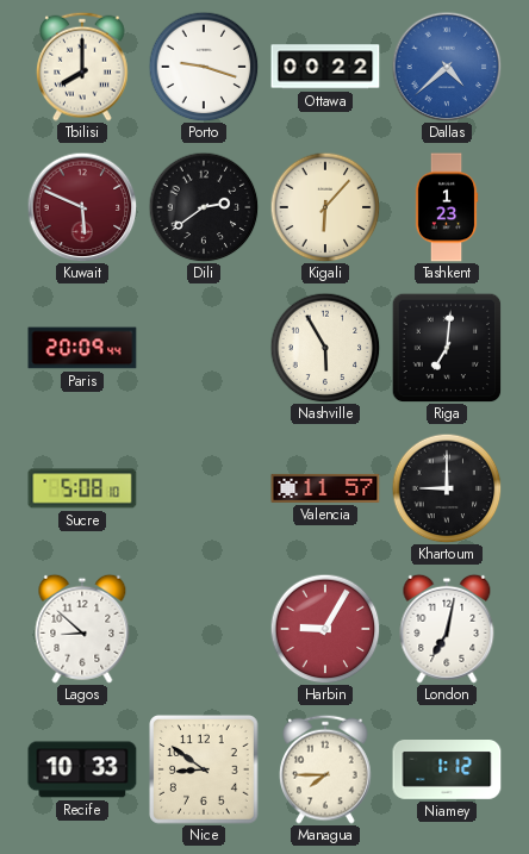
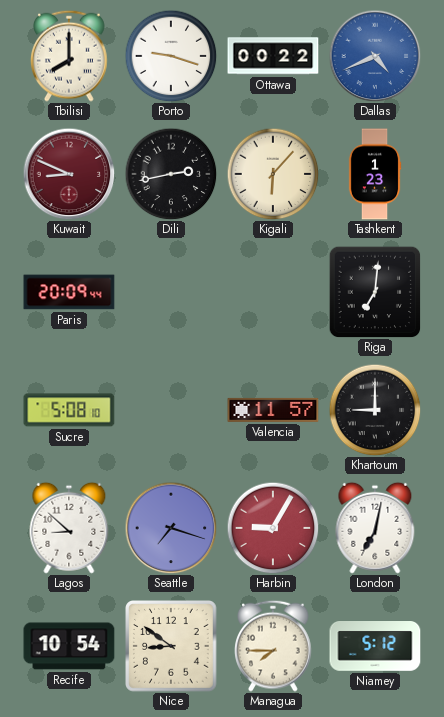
Dallas: 4:38 -> 4:41
Kuwait: 5:49 -> 8:49
Dili: 2:39 -> 2:43
Nashville: 5:55 -> none
Seattle: none -> 7:18
Recife: 10:33 -> 10:54
Niamey: 1:12 -> 5:12
